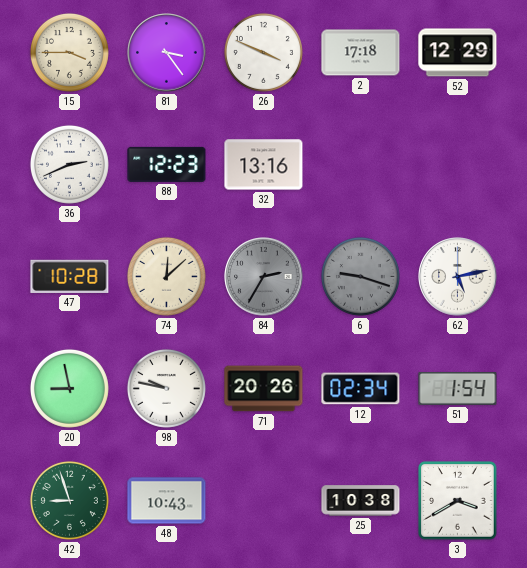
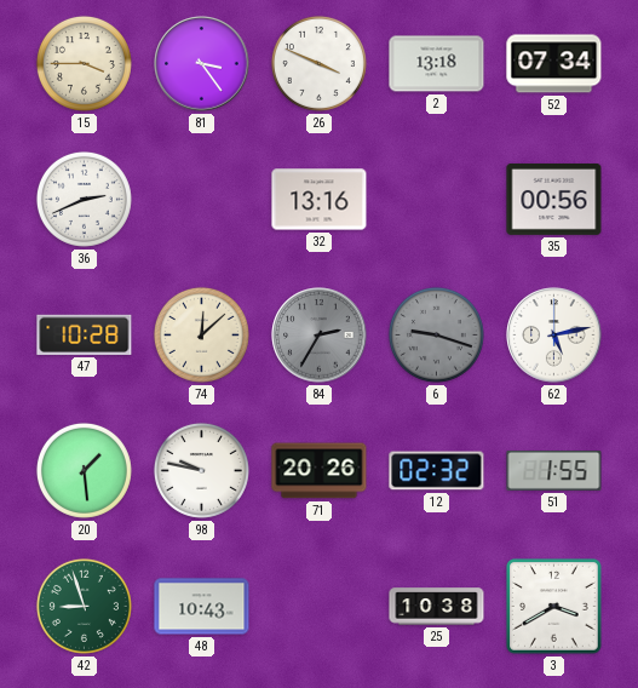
2: 17:18 -> 13:18
52: 12:29 -> 07:34
88: 12:23 -> none
35: none -> 00:56
20: 8:58 -> 1:29
12: 02:34 -> 02:32
51: 1:54 -> 1:55
